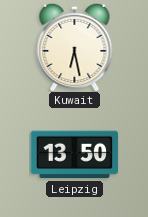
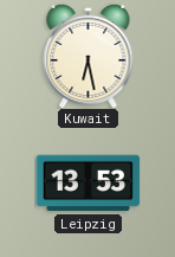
Leipzig: 13:50 -> 13:53
